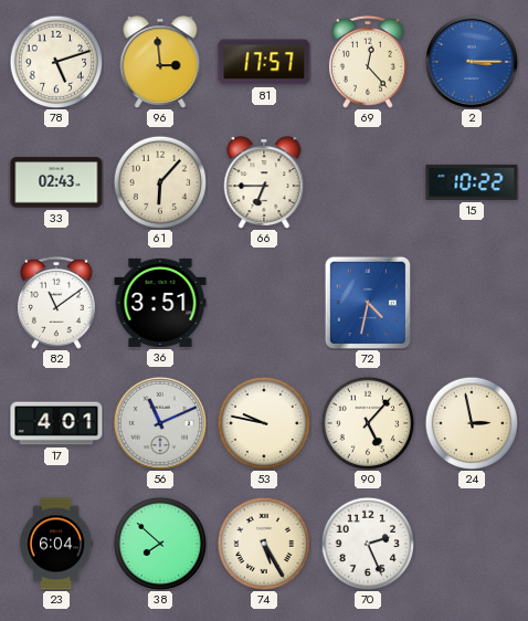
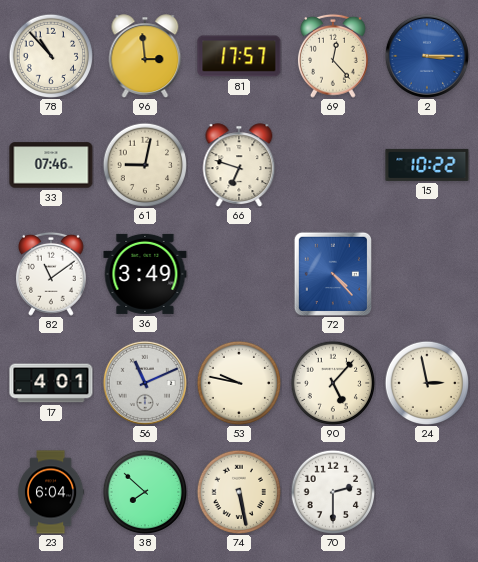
78: 5:12 -> 10:53
33: 02:43 -> 07:46
61: 6:07 -> 9:02
66: 6:45 -> 6:48
36: 3:51 -> 3:49
72: 4:32 -> 4:23
74: 5:25 -> 5:28
70: 2:26 -> 2:30
